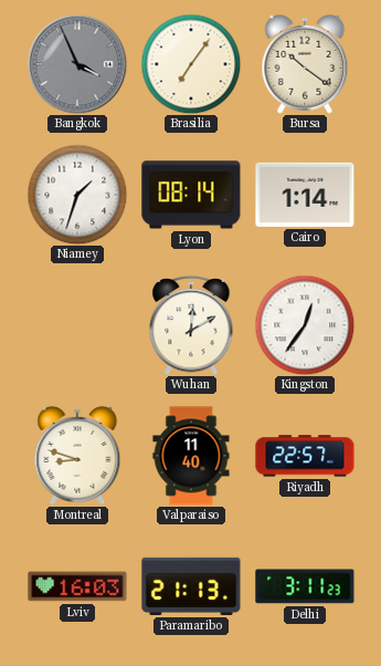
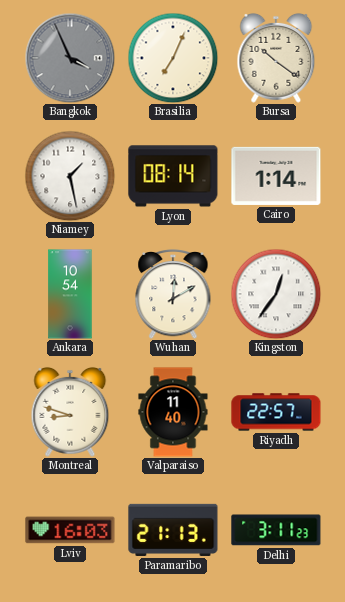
Brasilia: 7:06 -> 7:04
Niamey: 1:33 -> 1:28
Ankara: none -> 10:54
